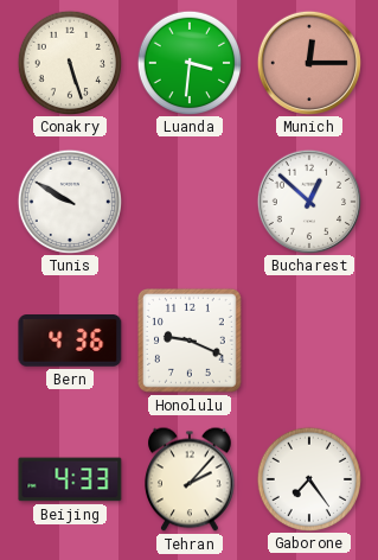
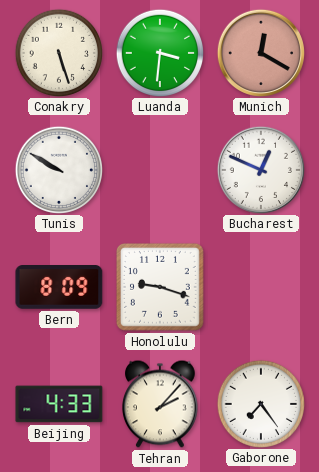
Munich: 12:15 -> 12:20
Bucharest: 12:52 -> 12:49
Bern: 4:36 -> 8:09
Honolulu: 9:19 -> 9:18
